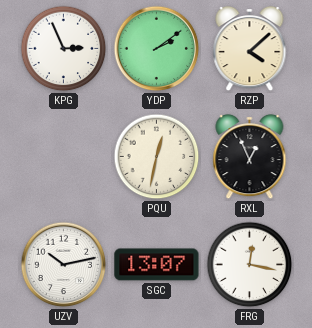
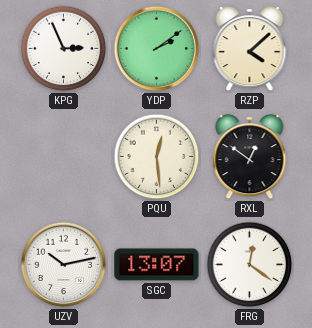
PQU: 12:32 -> 12:29
RXL: 12:56 -> 12:51
FRG: 12:17 -> 12:21
